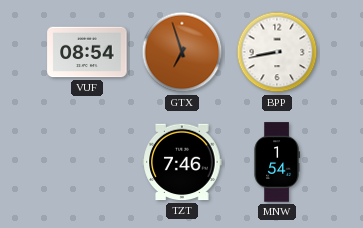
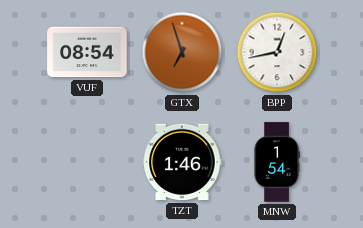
BPP: 8:43 -> 12:43
TZT: 7:46 -> 1:46
